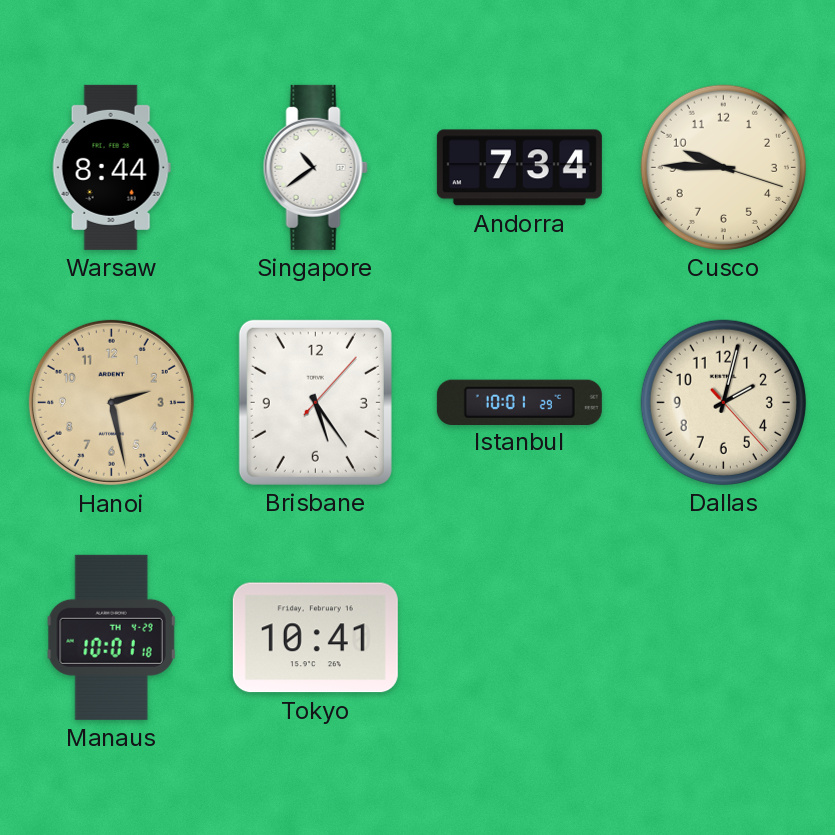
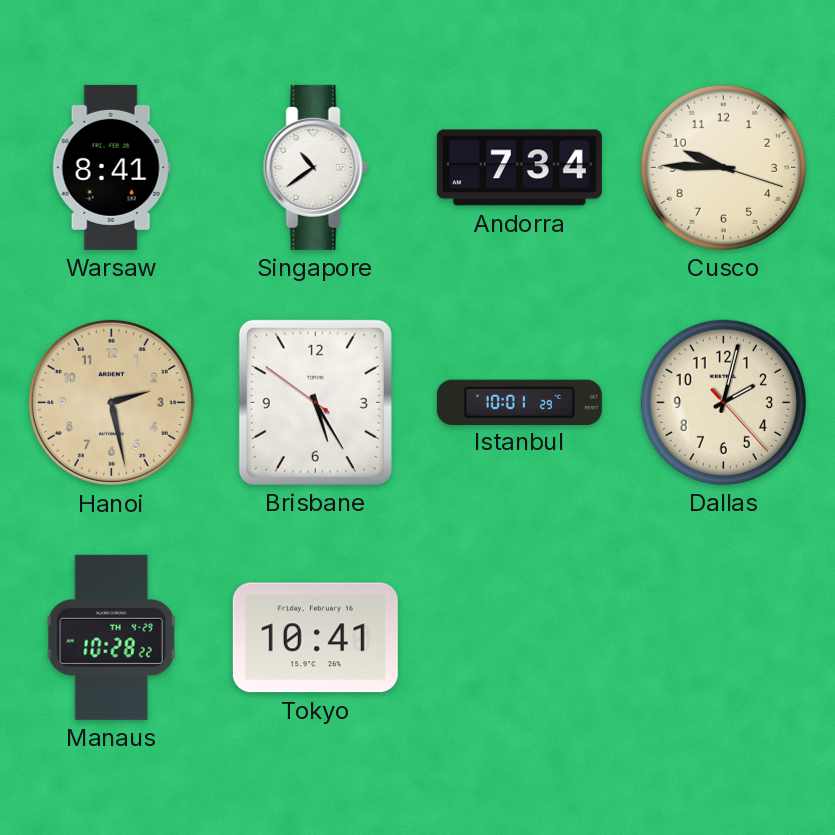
Warsaw: 8:44 -> 8:41
Brisbane: 5:24:07 -> 5:24:51
Manaus: 10:01 -> 10:28
